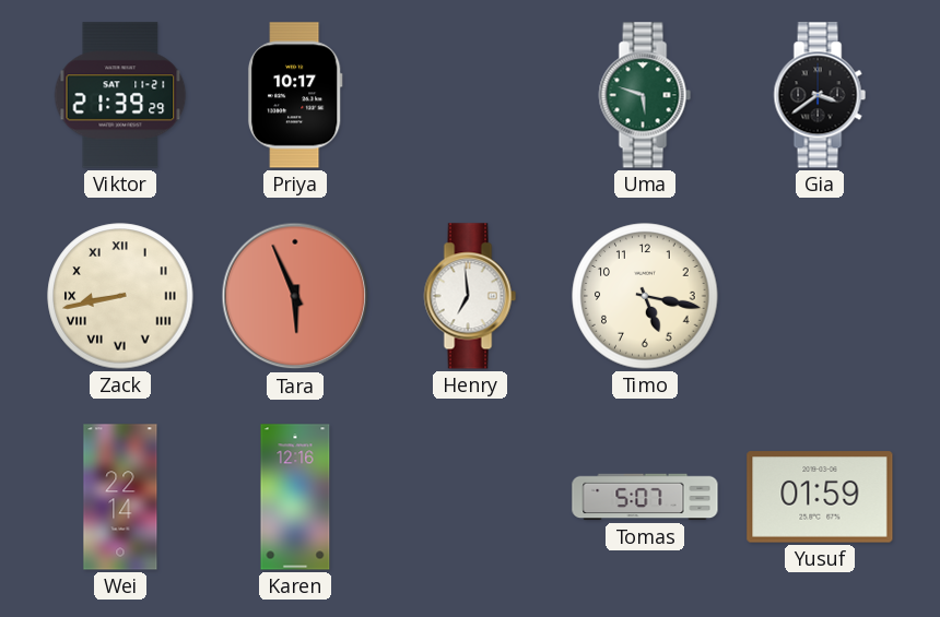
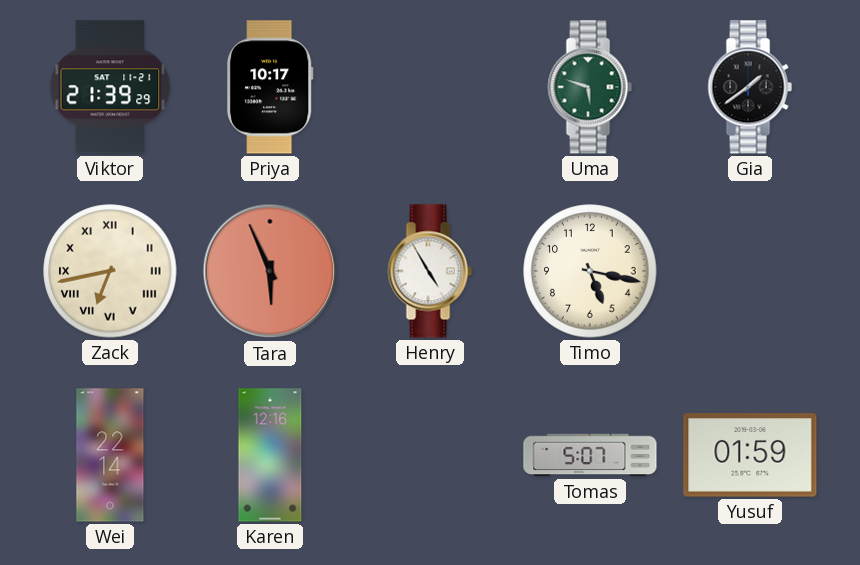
Gia: 3:39 -> 1:39
Zack: 8:43 -> 6:43
Henry: 6:59 -> 4:55
